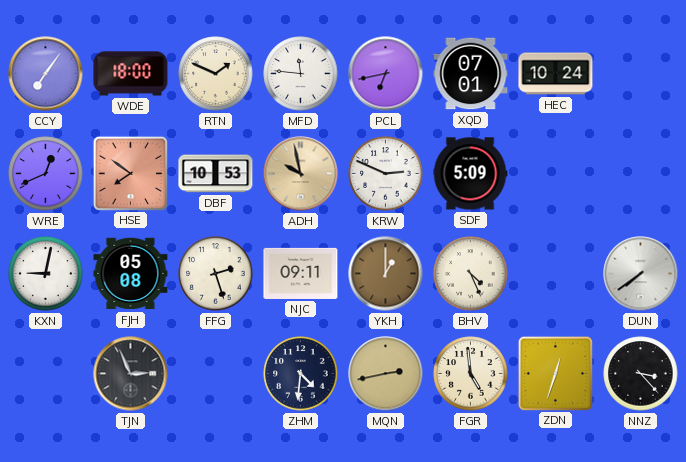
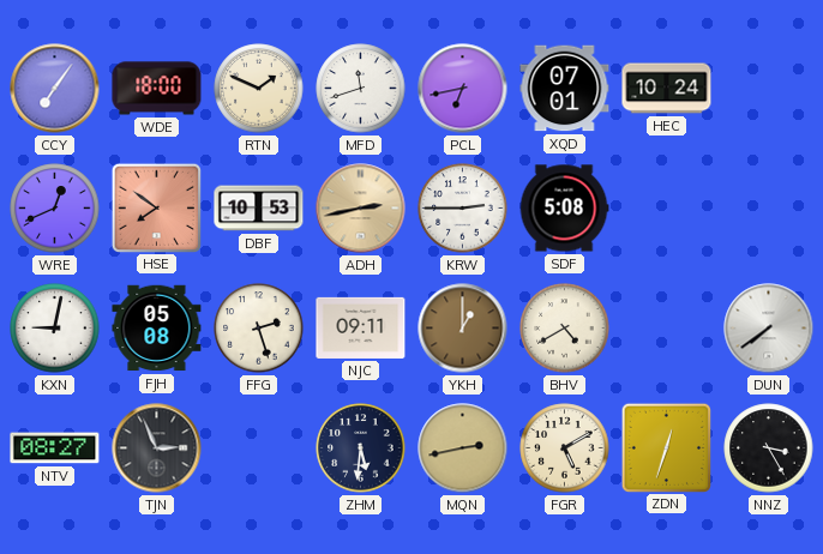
MFD: 11:46 -> 11:42
ADH: 9:58 -> 2:43
KRW: 2:49 -> 2:45
SDF: 5:09 -> 5:08
BHV: 4:26 -> 4:40
NTV: none -> 08:27
ZHM: 4:31 -> 5:31
FGR: 4:59 -> 5:10
NNZ: 3:23 -> 3:25
